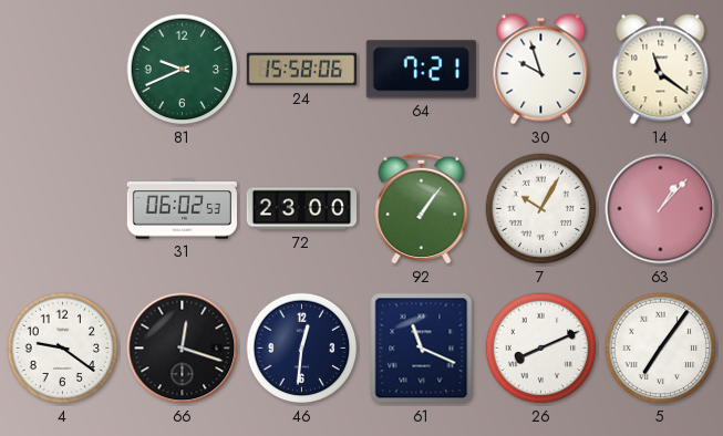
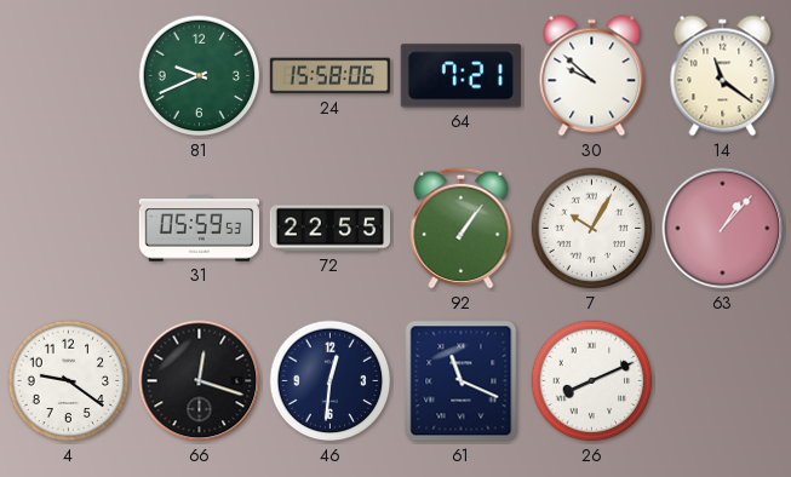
30: 9:57 -> 9:52
31: 06:02 -> 05:59
72: 23:00 -> 22:55
5: 7:06 -> none
